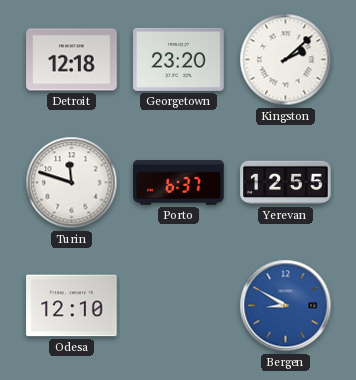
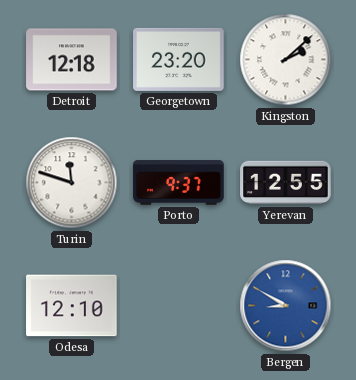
Porto: 6:37 -> 9:37
